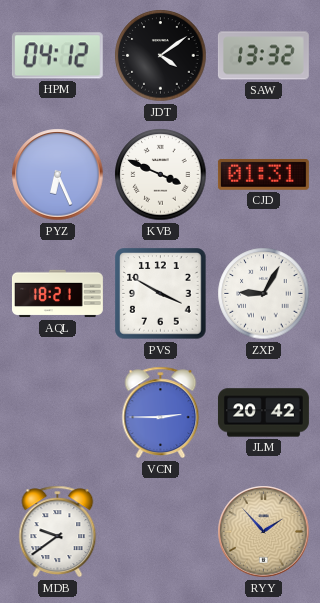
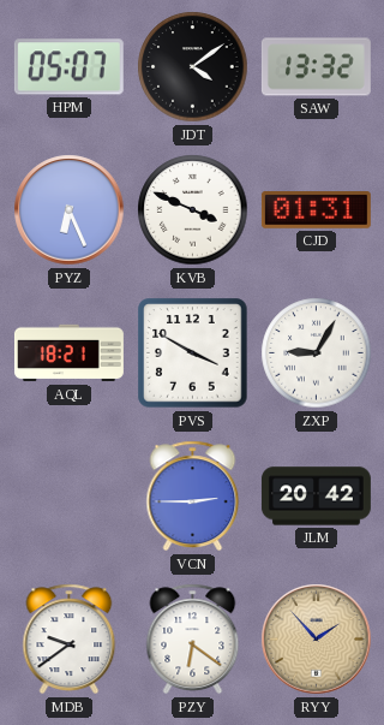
HPM: 04:12 -> 05:07
PZY: none -> 6:21
